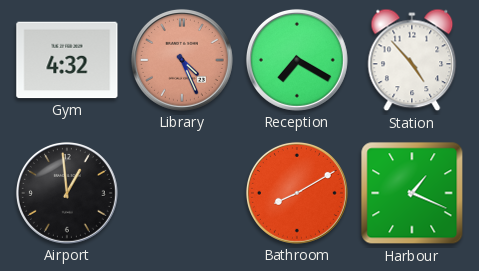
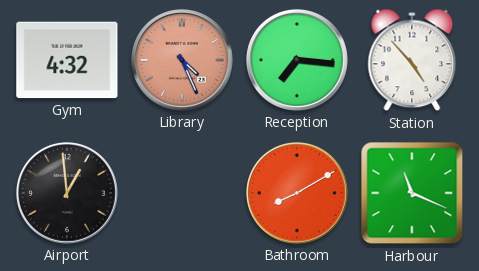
Reception: 7:20 -> 7:16
Harbour: 1:19 -> 11:19
